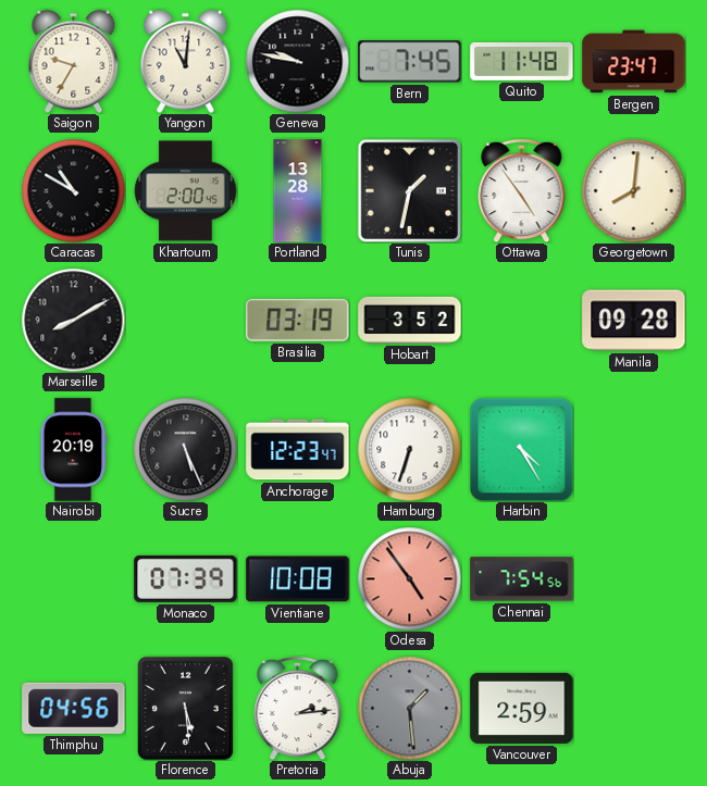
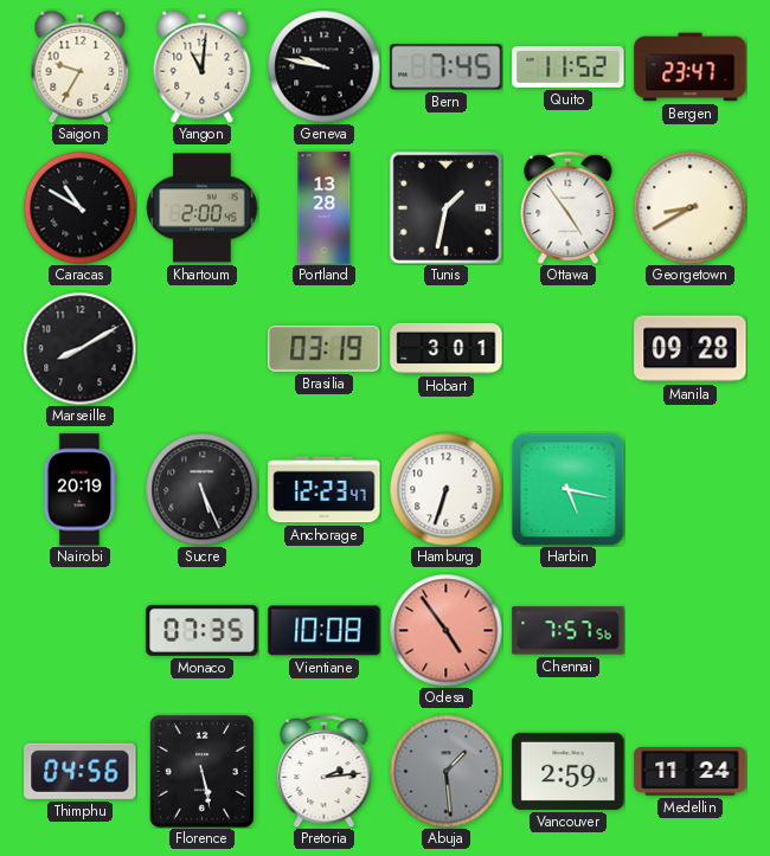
Quito: 11:48 -> 11:52
Georgetown: 8:01 -> 8:40
Hobart: 3:52 -> 3:01
Harbin: 4:25 -> 5:17
Monaco: 07:39 -> 07:35
Chennai: 7:54 -> 7:57
Florence: 5:29 -> 5:28
Medellin: none -> 11:24
